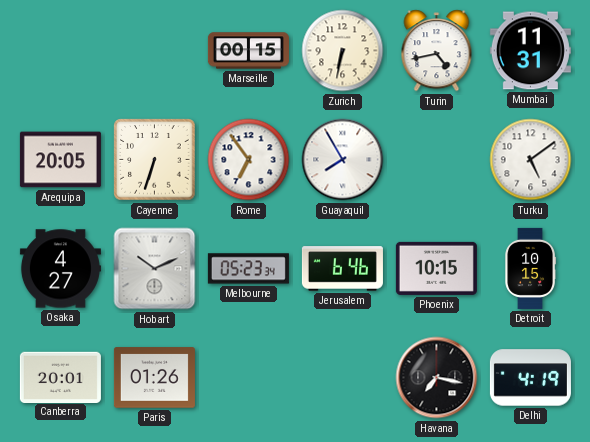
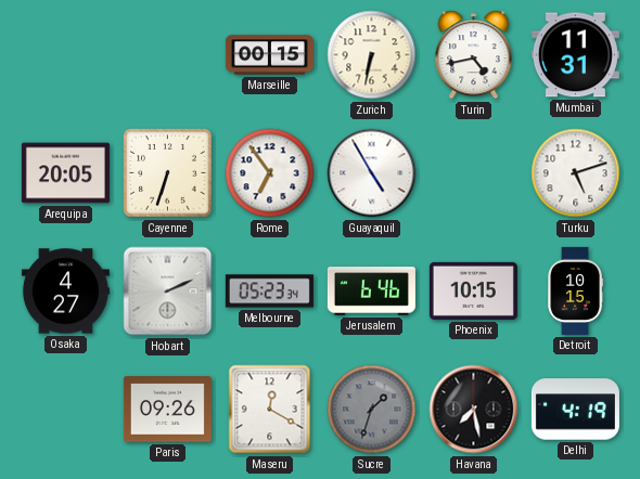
Guayaquil: 7:55 -> 4:55
Turku: 5:09 -> 5:12
Hobart: 10:11 -> 2:11
Canberra: 20:01 -> none
Paris: 01:26 -> 09:26
Maseru: none -> 12:20
Sucre: none -> 1:33
Havana: 7:17 -> 7:28
